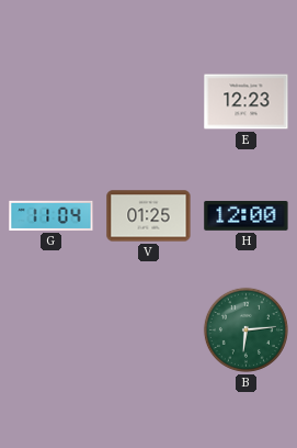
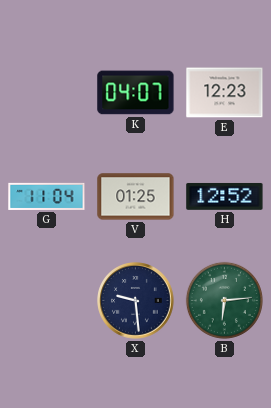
K: none -> 04:07
H: 12:00 -> 12:52
X: none -> 9:29
